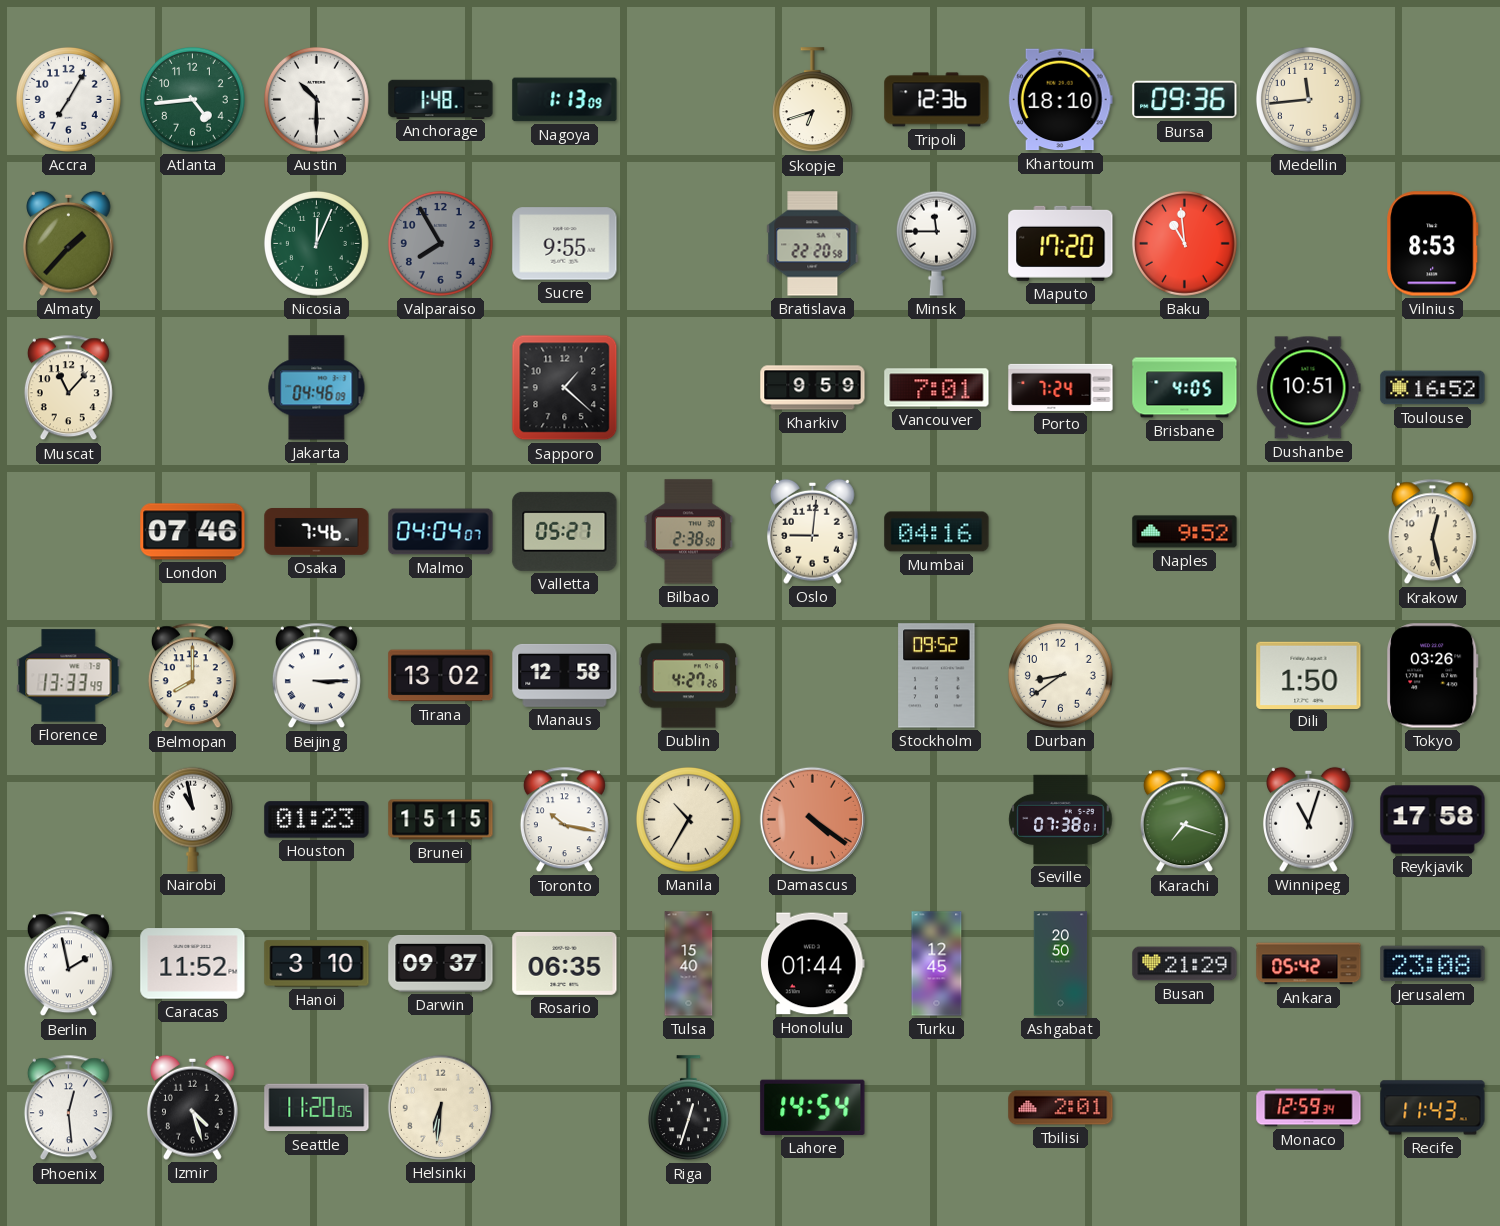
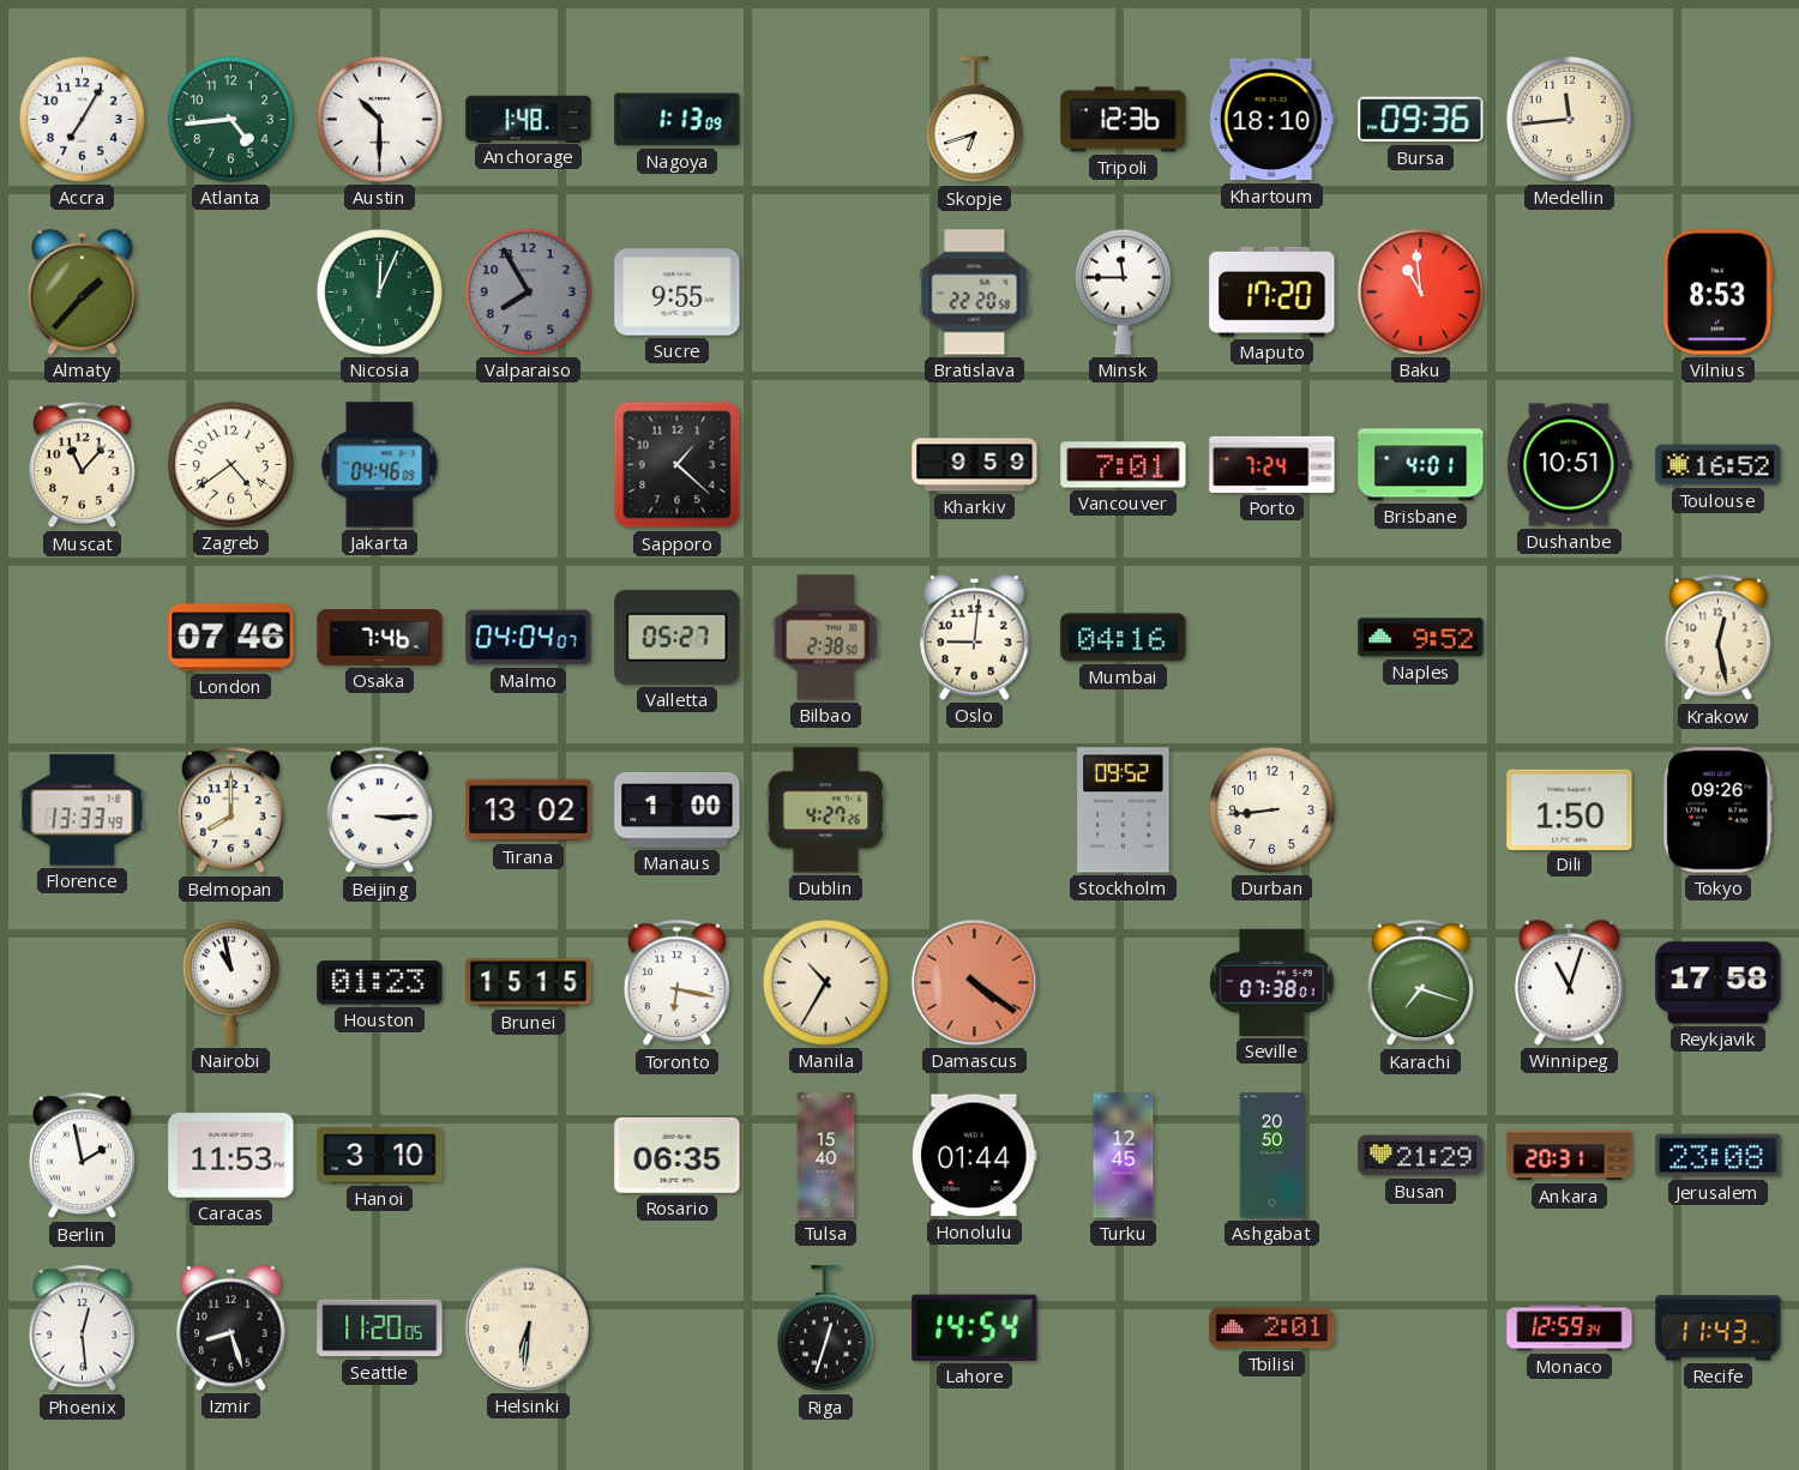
Zagreb: none -> 4:39
Brisbane: 4:05 -> 4:01
Manaus: 12:58 -> 1:00
Durban: 8:39 -> 8:44
Tokyo: 03:26 -> 09:26
Toronto: 10:17 -> 6:17
Caracas: 11:52 -> 11:53
Darwin: 09:37 -> none
Ankara: 05:42 -> 20:31
Izmir: 4:27 -> 8:27
